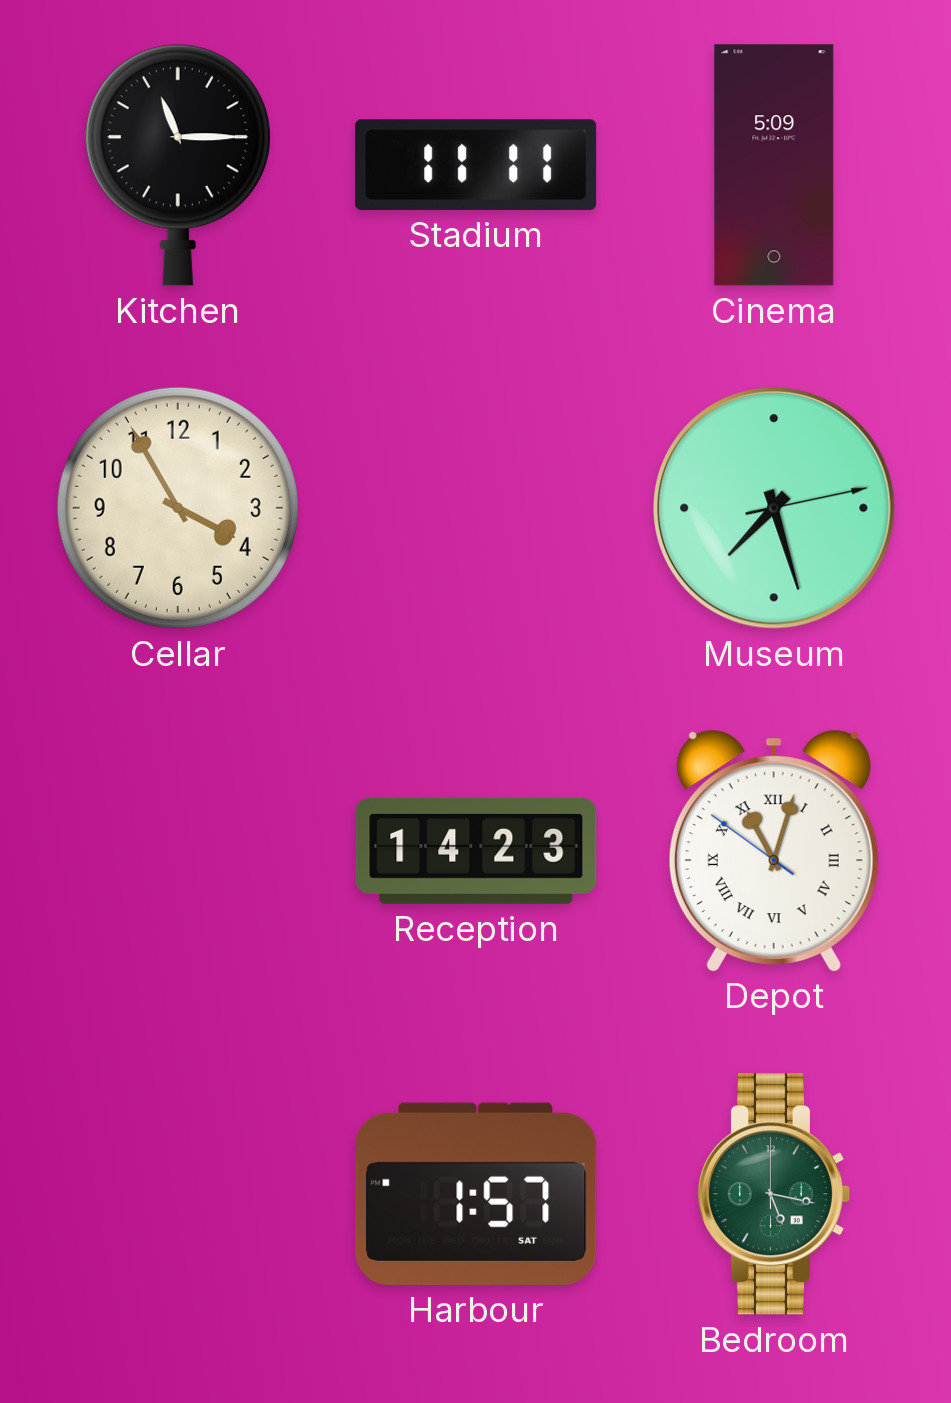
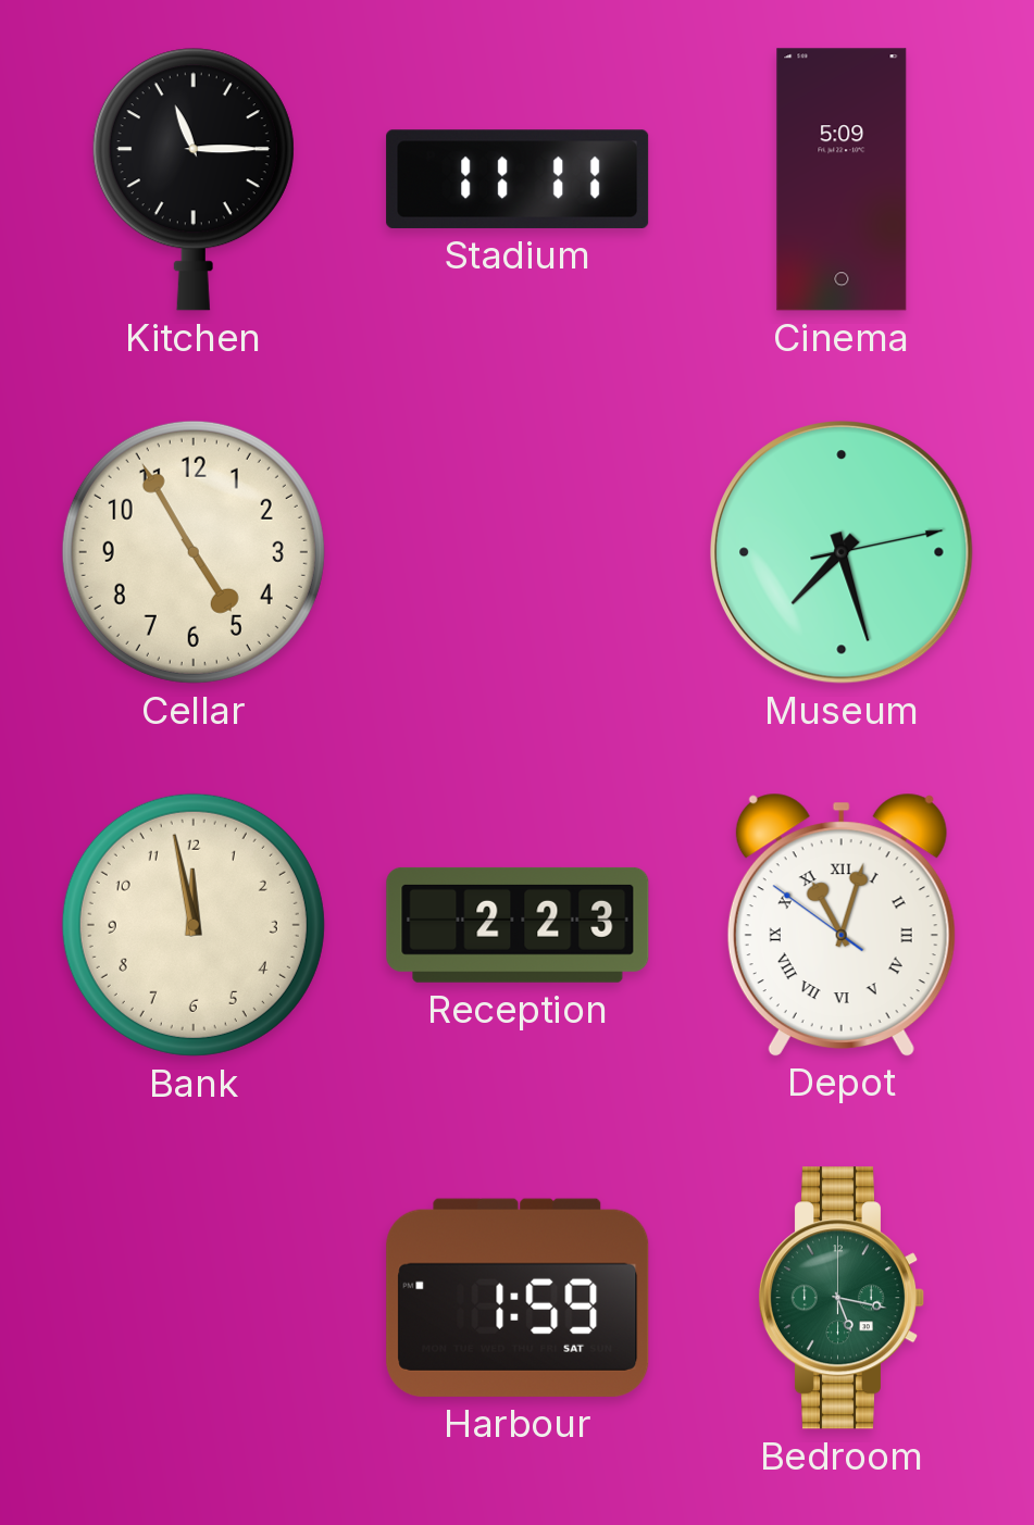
Cellar: 3:55 -> 4:55
Bank: none -> 11:58
Reception: 14:23 -> 2:23
Harbour: 1:57 -> 1:59
